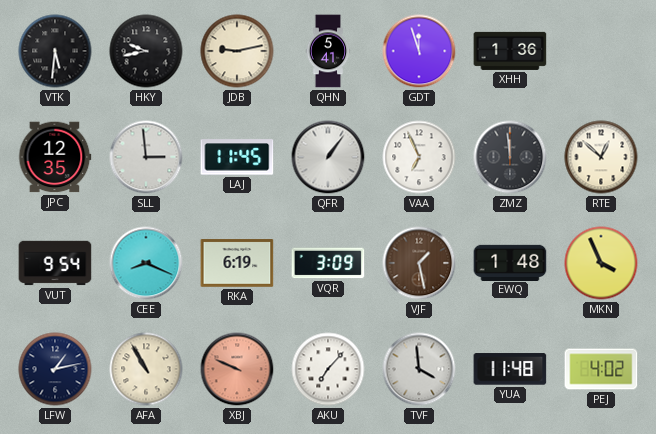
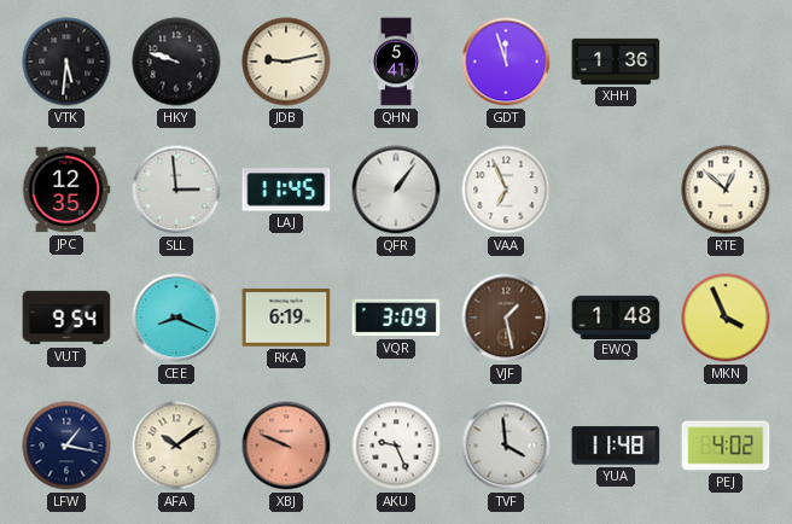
HKY: 9:43 -> 9:48
ZMZ: 11:59 -> none
LFW: 1:13 -> 1:17
AFA: 10:55 -> 10:09
AKU: 7:07 -> 9:26
